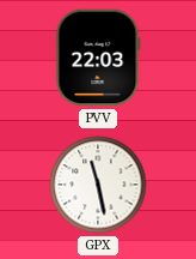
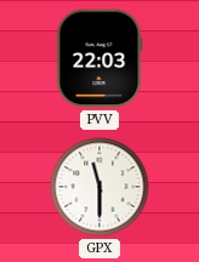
GPX: 11:28 -> 11:30
